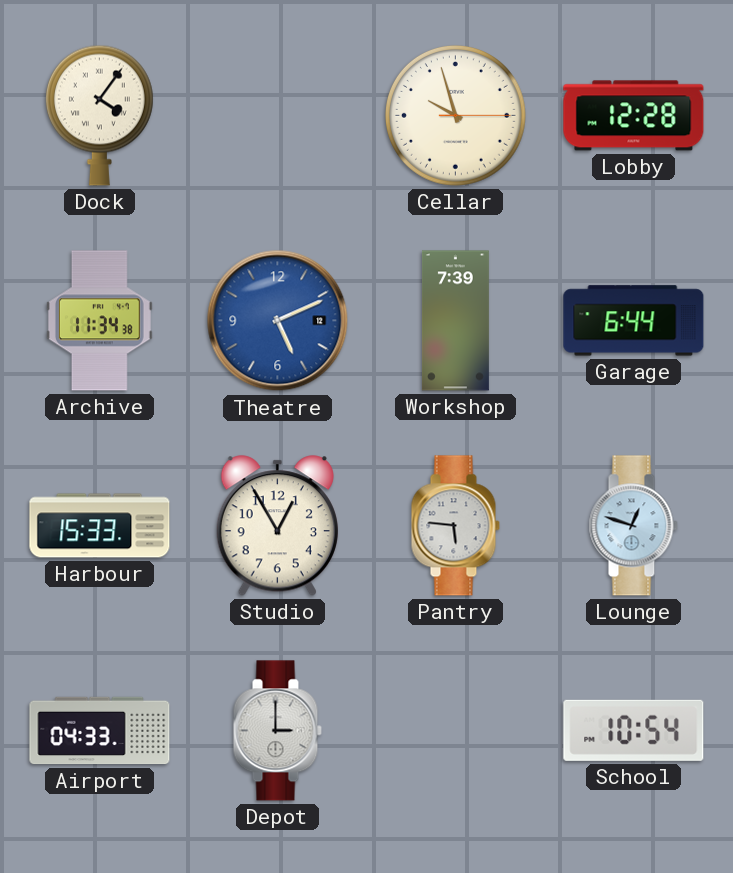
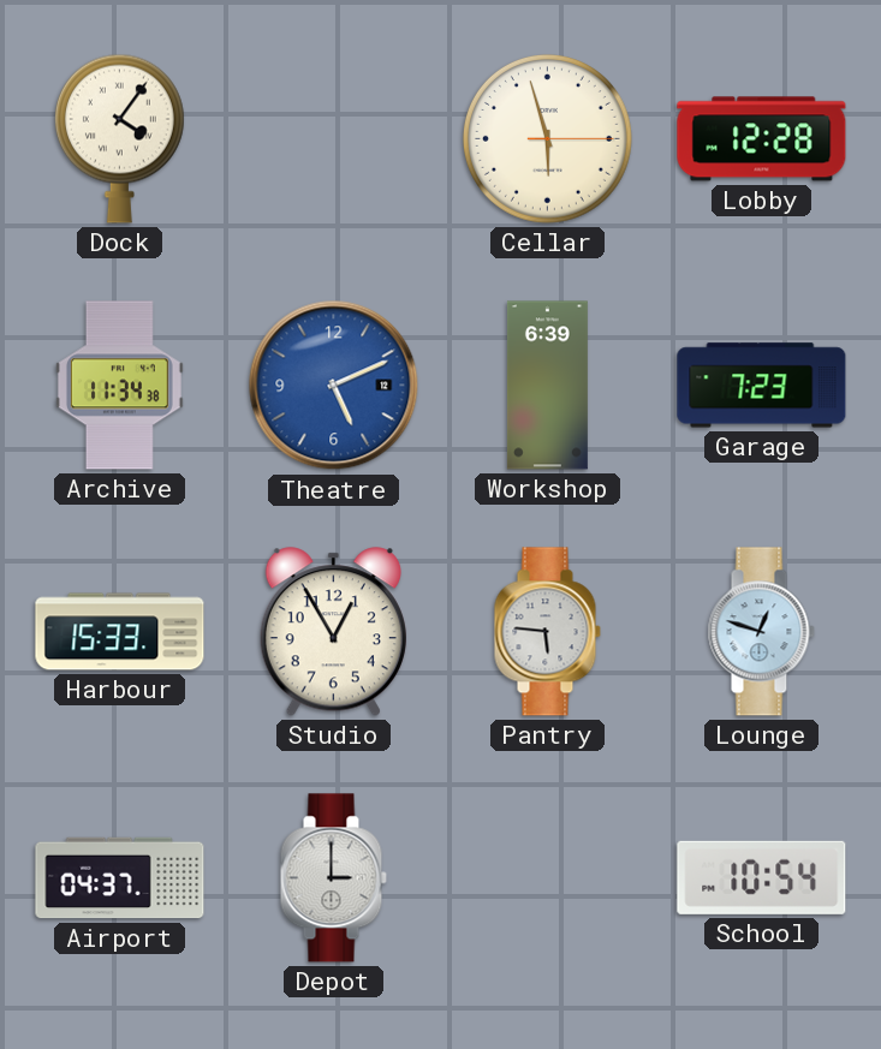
Cellar: 9:57 -> 5:57
Workshop: 7:39 -> 6:39
Garage: 6:44 -> 7:23
Airport: 04:33 -> 04:37
